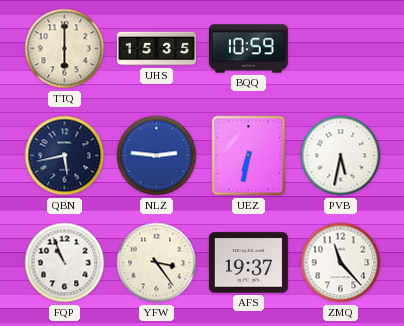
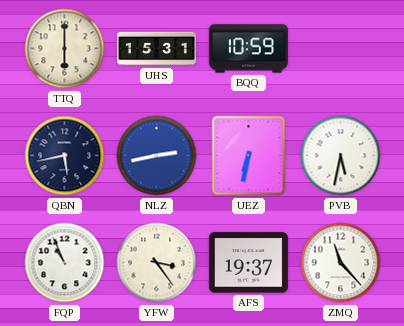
UHS: 15:35 -> 15:31
NLZ: 2:46 -> 2:43
